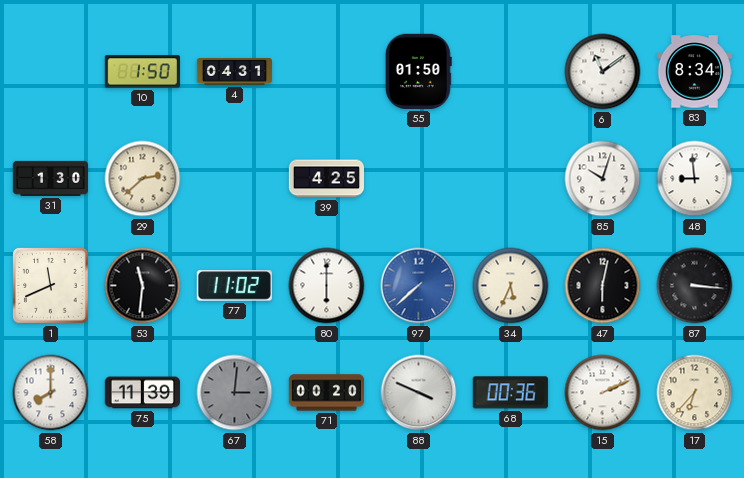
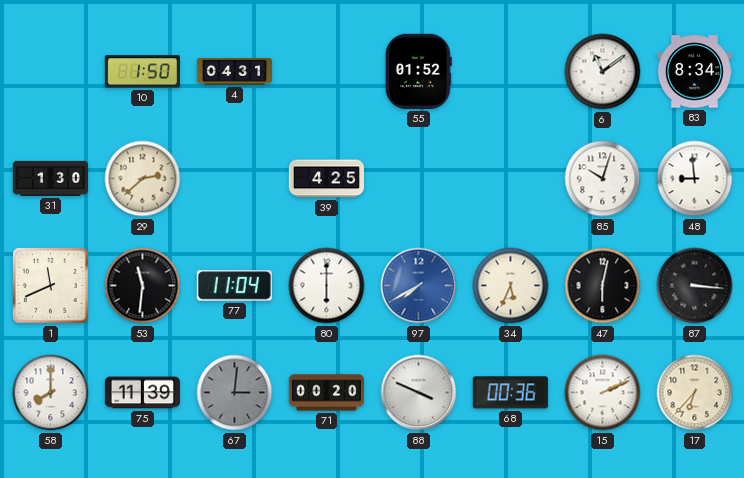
55: 01:50 -> 01:52
77: 11:02 -> 11:04
97: 7:38 -> 7:40
